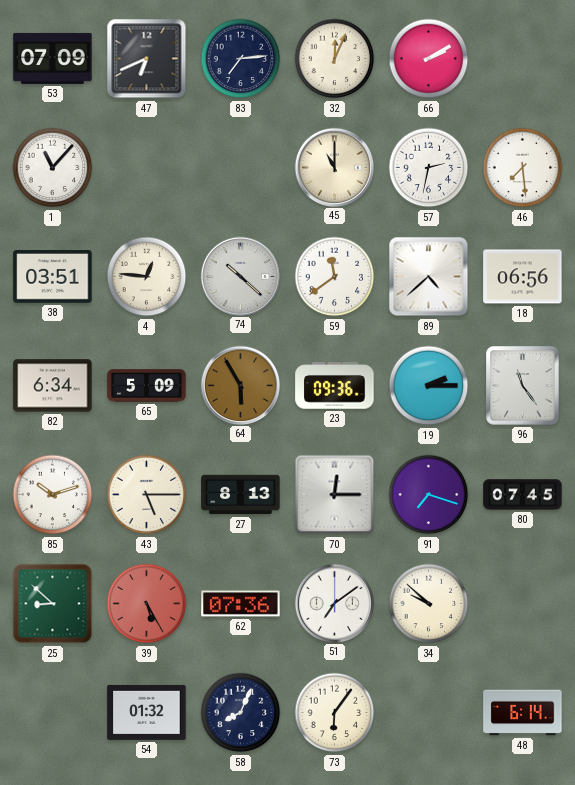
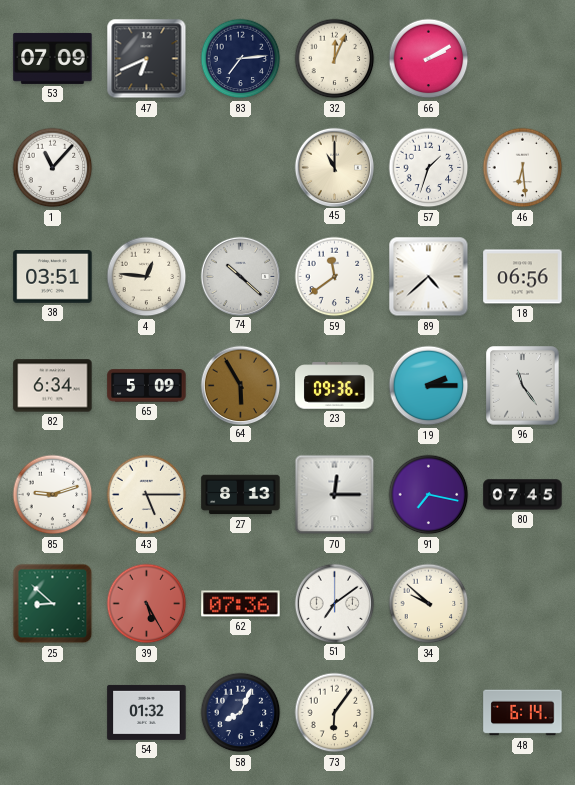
57: 2:32 -> 1:33
46: 7:29 -> 6:29
85: 10:12 -> 9:12
91: 7:18 -> 7:17
